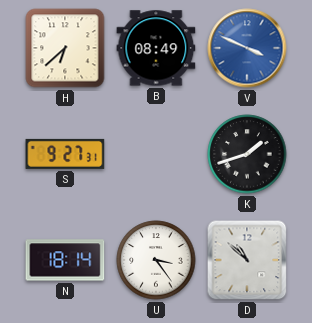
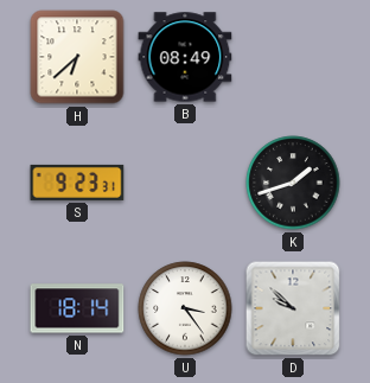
V: 3:49 -> none
S: 9:27 -> 9:23
D: 10:52 -> 9:52
